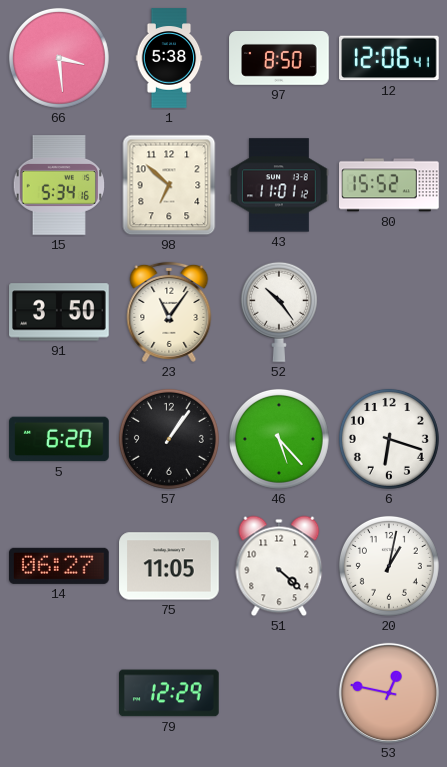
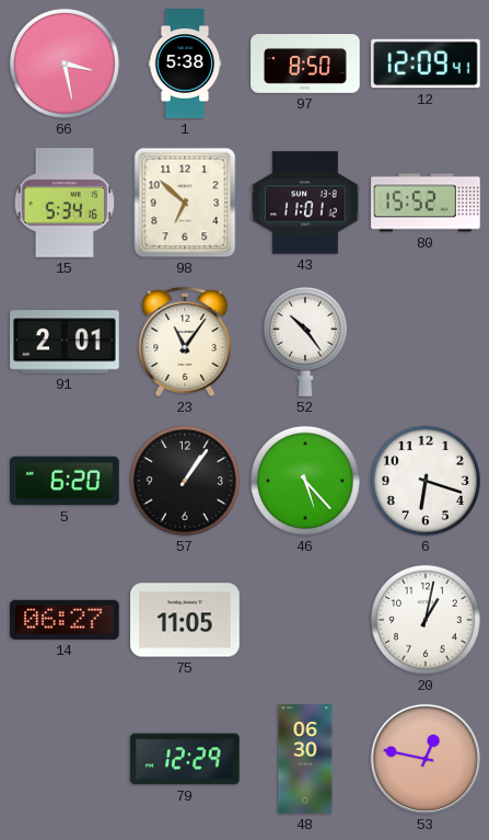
66: 3:29 -> 3:28
12: 12:06 -> 12:09
91: 3:50 -> 2:01
51: 4:22 -> none
48: none -> 06:30
